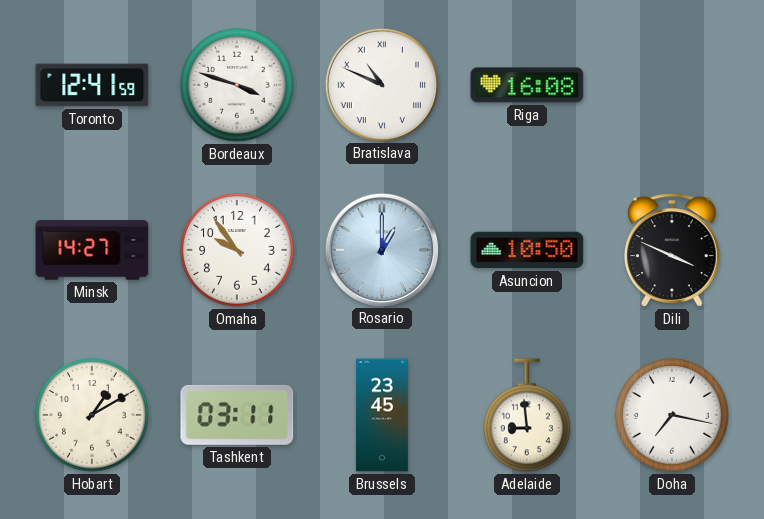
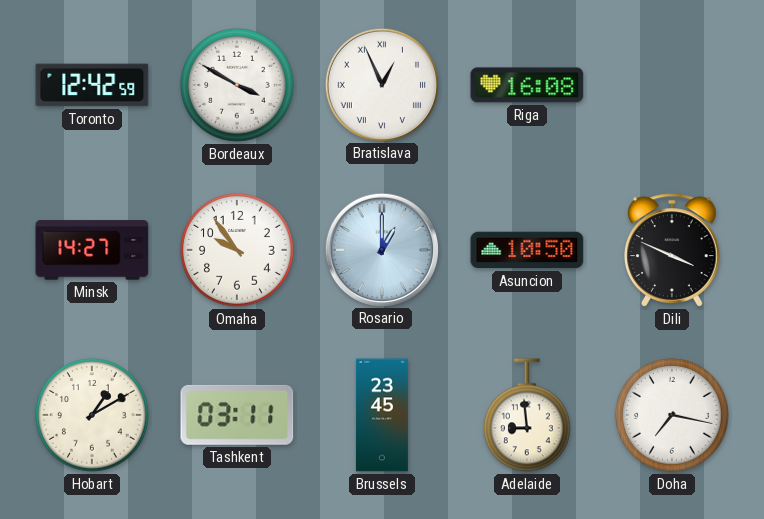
Toronto: 12:41 -> 12:42
Bordeaux: 3:48 -> 3:50
Bratislava: 10:49 -> 12:56
